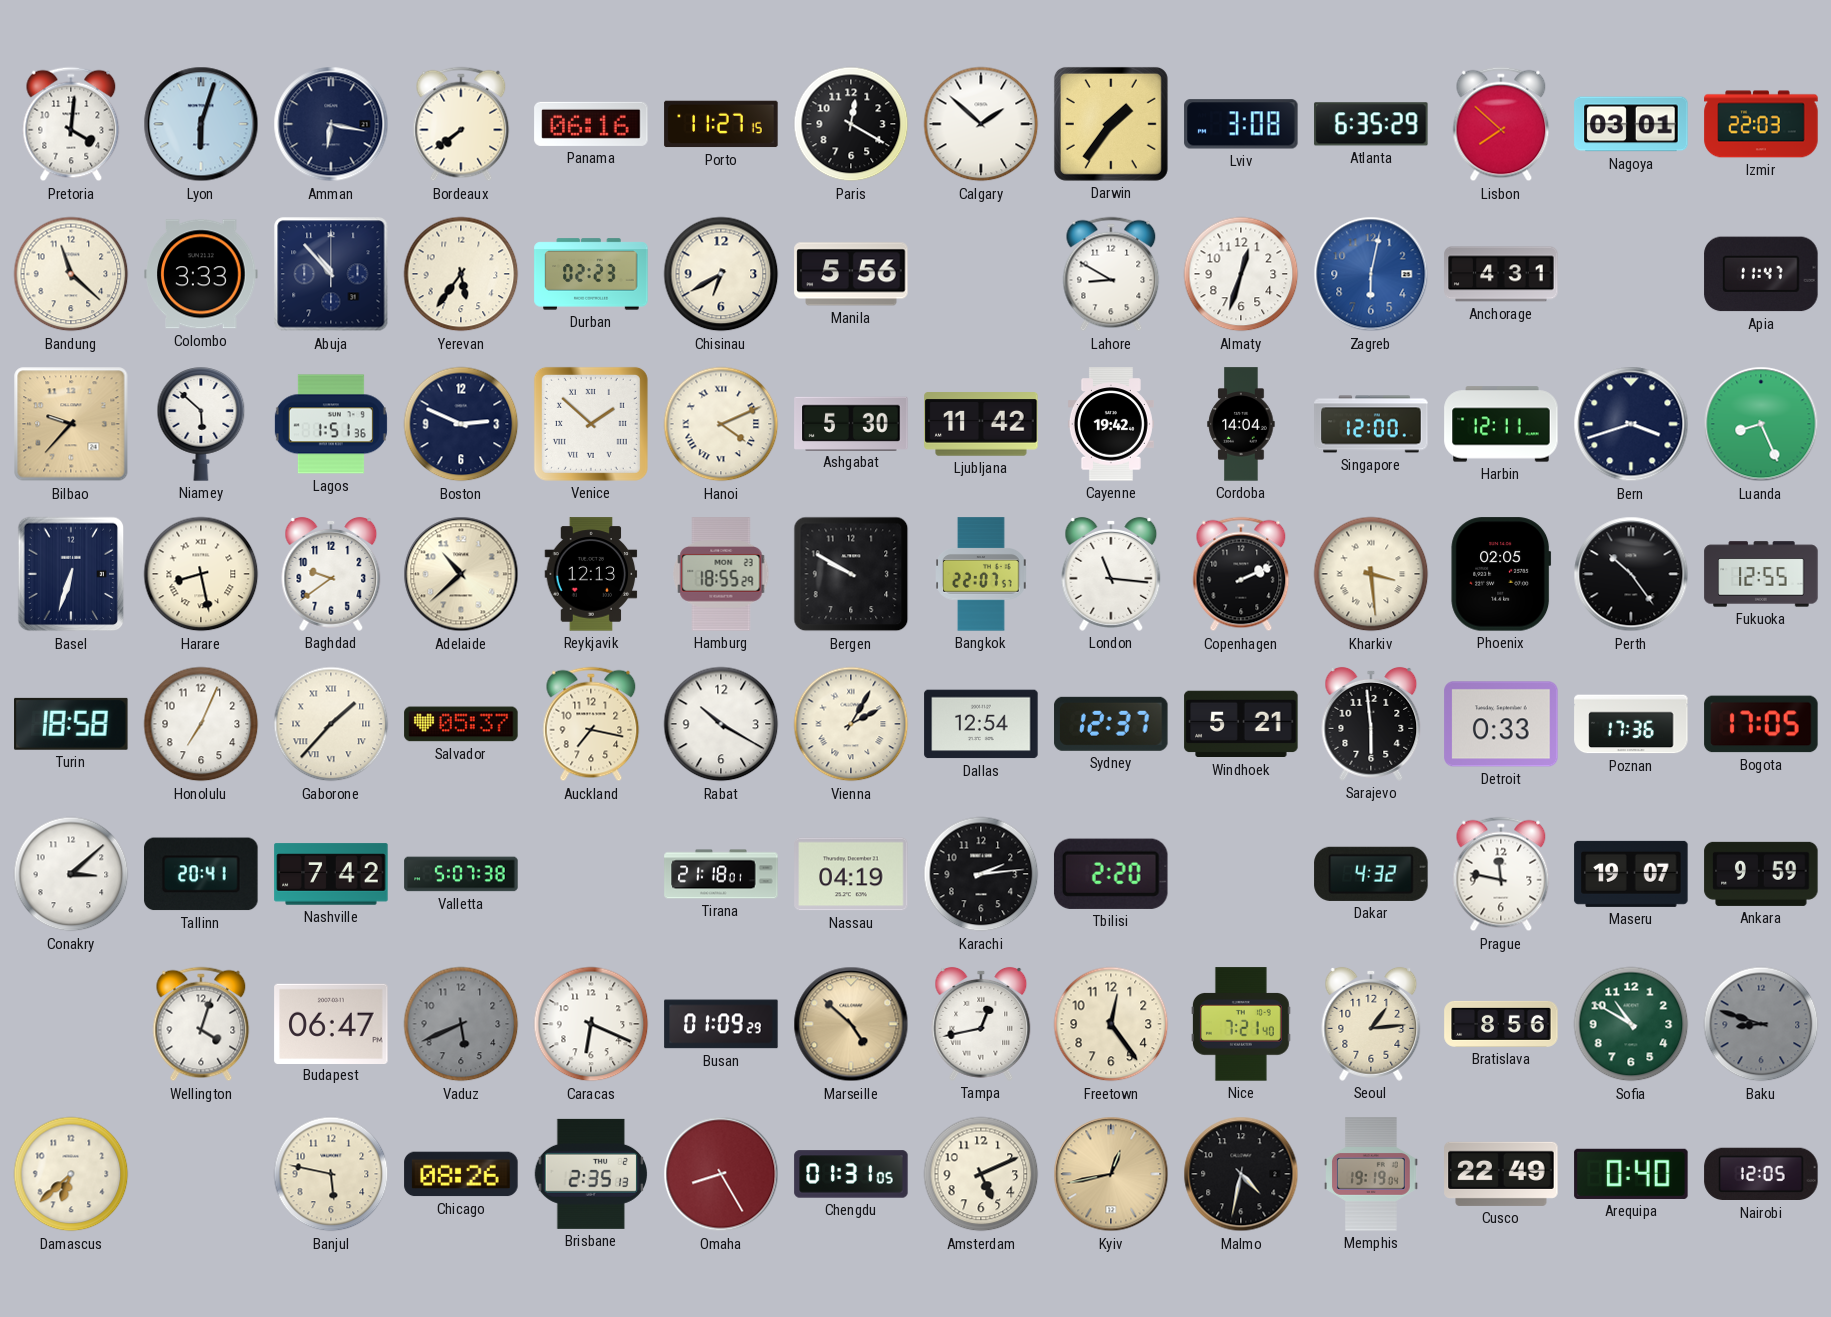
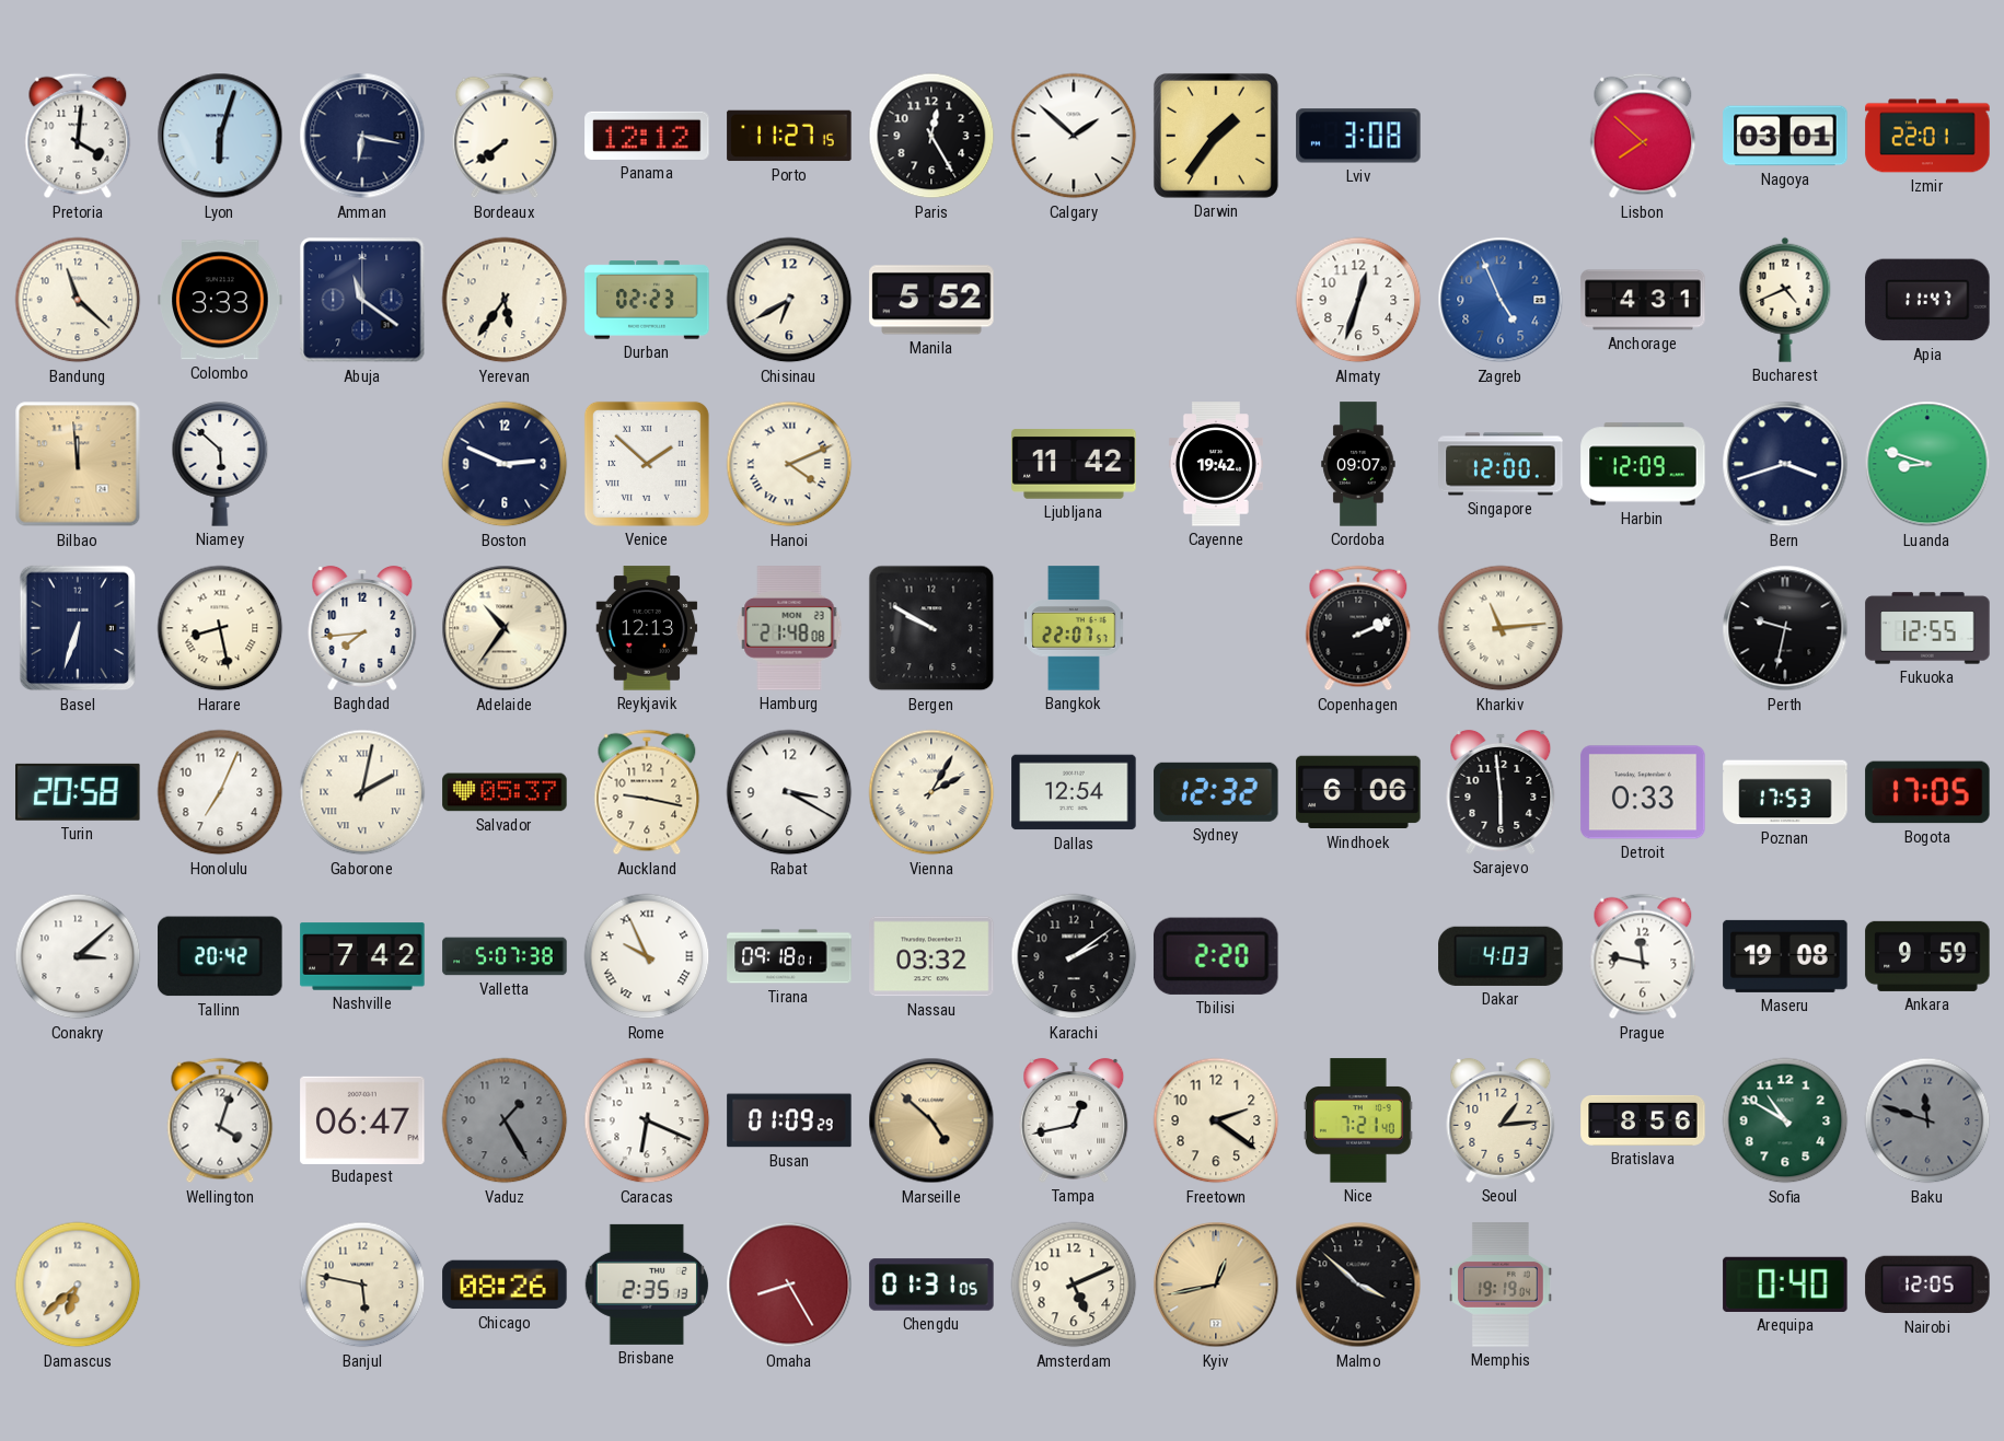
Panama: 06:16 -> 12:12
Paris: 12:20 -> 12:25
Atlanta: 6:35 -> none
Izmir: 22:03 -> 22:01
Abuja: 10:53 -> 11:21
Manila: 5:56 -> 5:52
Lahore: 8:50 -> none
Zagreb: 6:02 -> 4:56
Bucharest: none -> 4:41
Bilbao: 9:37 -> 11:59
Lagos: 1:51 -> none
Ashgabat: 5:30 -> none
Cordoba: 14:04 -> 09:07
Harbin: 12:11 -> 12:09
Luanda: 8:26 -> 8:48
Baghdad: 9:39 -> 7:44
Adelaide: 10:38 -> 10:36
Hamburg: 18:55 -> 21:48
London: 11:16 -> none
Kharkiv: 3:29 -> 11:14
Phoenix: 02:05 -> none
Perth: 10:24 -> 9:32
Turin: 18:58 -> 20:58
Gaborone: 1:37 -> 2:02
Auckland: 7:17 -> 9:17
Rabat: 10:20 -> 3:20
Sydney: 12:37 -> 12:32
Windhoek: 5:21 -> 6:06
Poznan: 17:36 -> 17:53
Tallinn: 20:41 -> 20:42
Rome: none -> 9:56
Tirana: 21:18 -> 09:18
Nassau: 04:19 -> 03:32
Karachi: 2:14 -> 2:09
Dakar: 4:32 -> 4:03
Maseru: 19:07 -> 19:08
Vaduz: 5:41 -> 1:25
Freetown: 12:24 -> 2:21
Baku: 8:48 -> 11:48
Malmo: 4:32 -> 3:52
Cusco: 22:49 -> none
